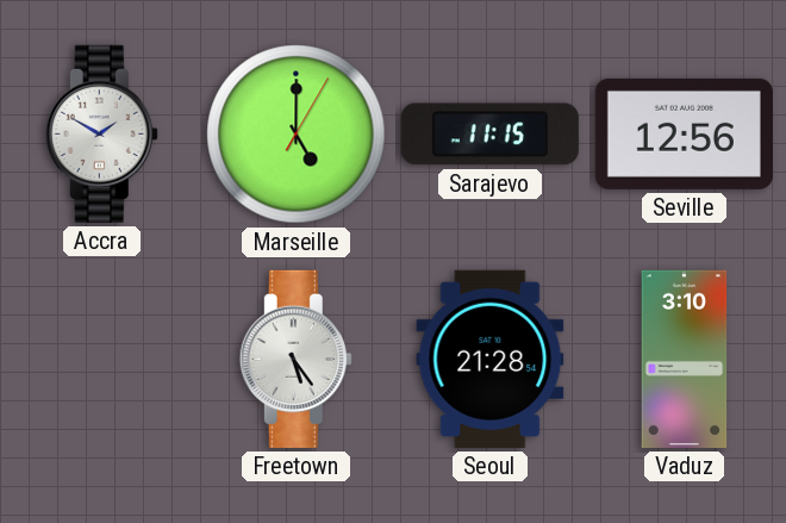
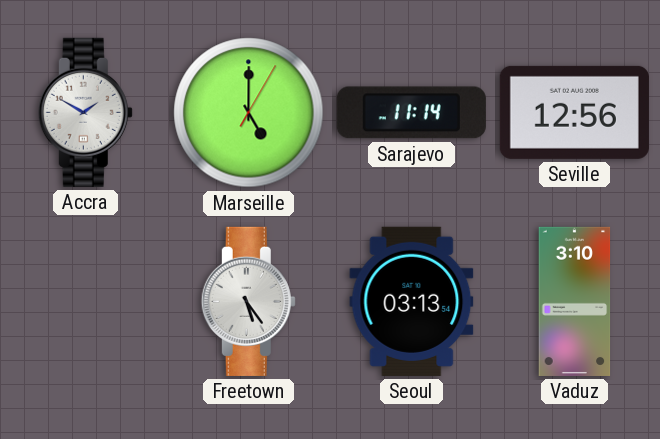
Sarajevo: 11:15 -> 11:14
Seoul: 21:28 -> 03:13
